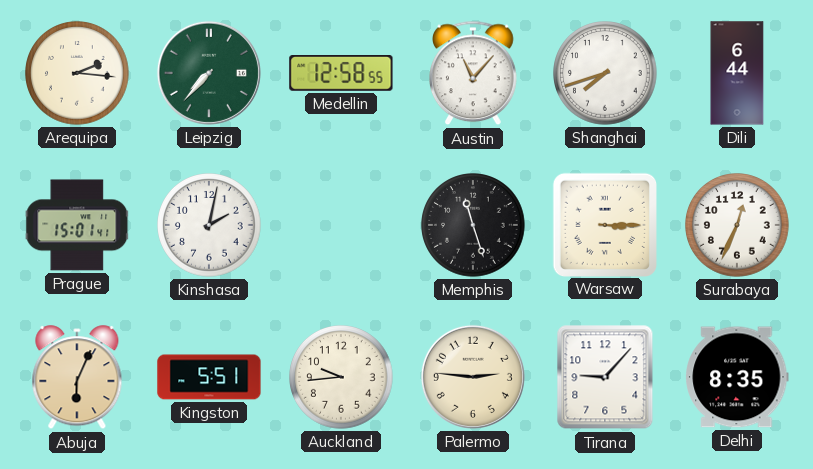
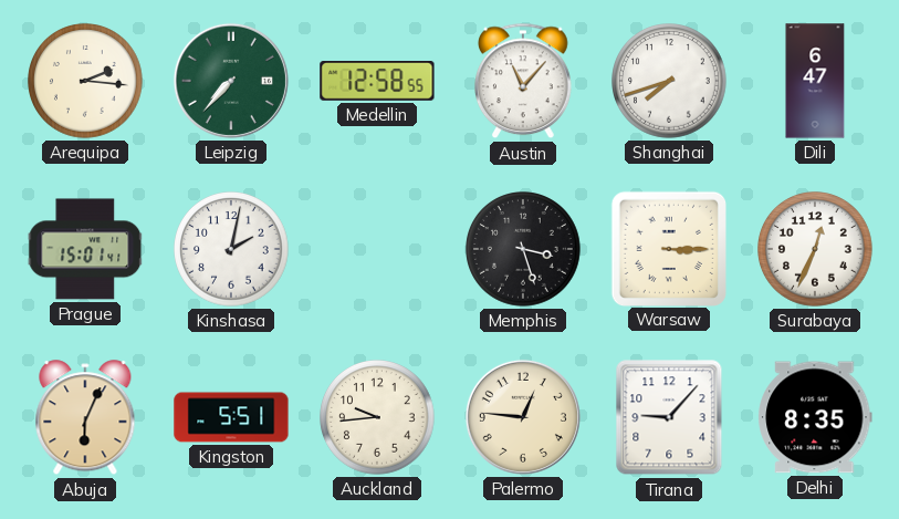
Dili: 6:44 -> 6:47
Memphis: 11:27 -> 3:27
Palermo: 2:46 -> 12:46
